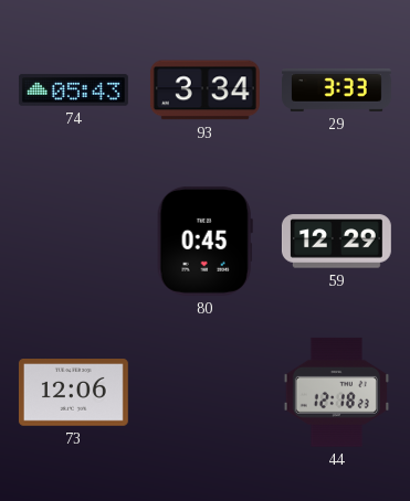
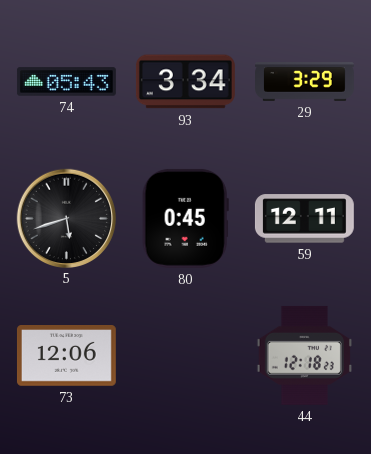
29: 3:33 -> 3:29
5: none -> 5:42
59: 12:29 -> 12:11
